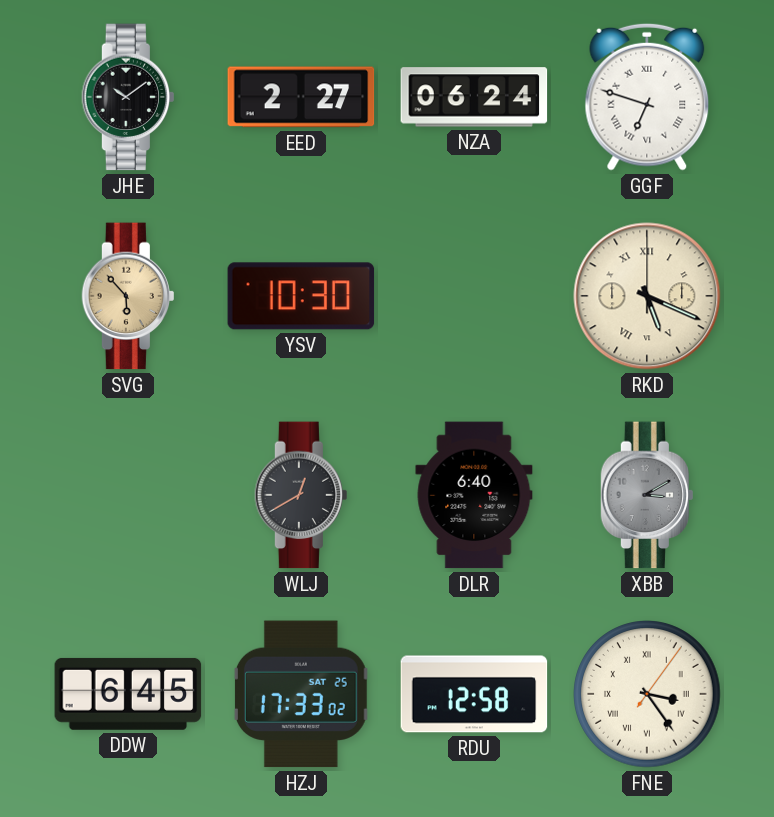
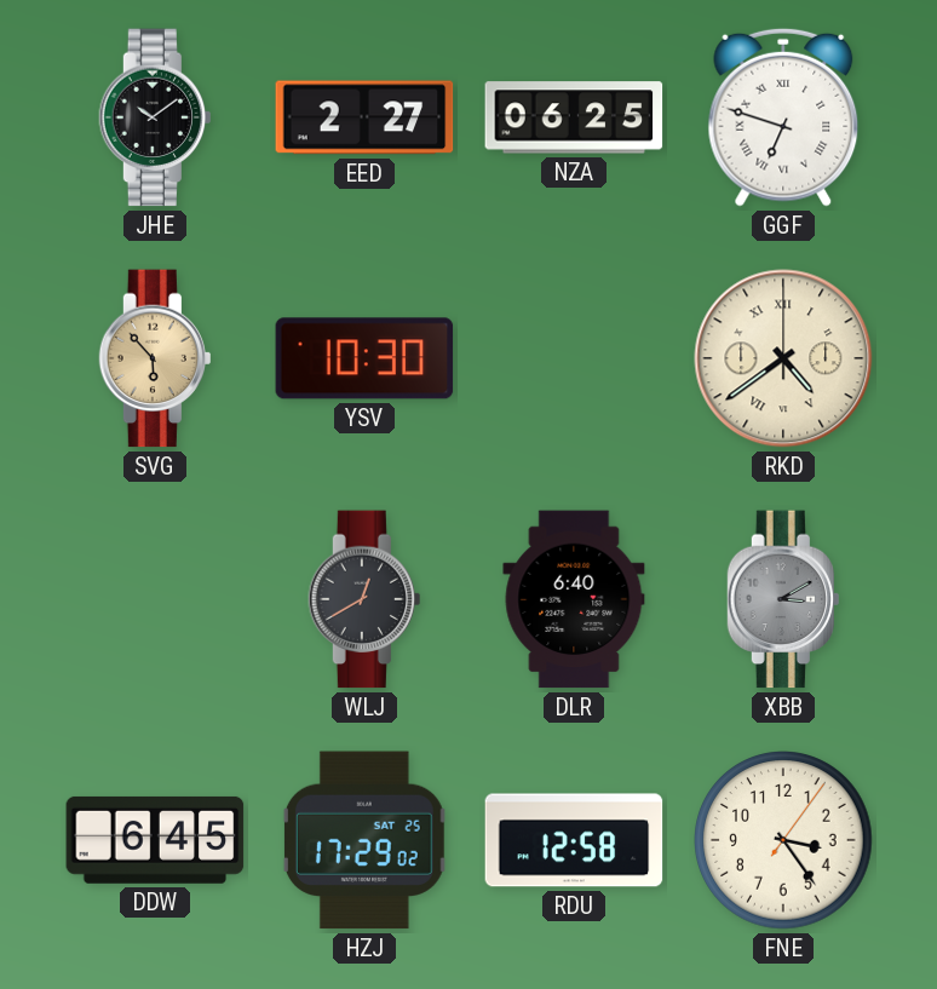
NZA: 06:24 -> 06:25
RKD: 5:19 -> 4:39
HZJ: 17:33 -> 17:29
FNE numerals: Roman -> Arabic
